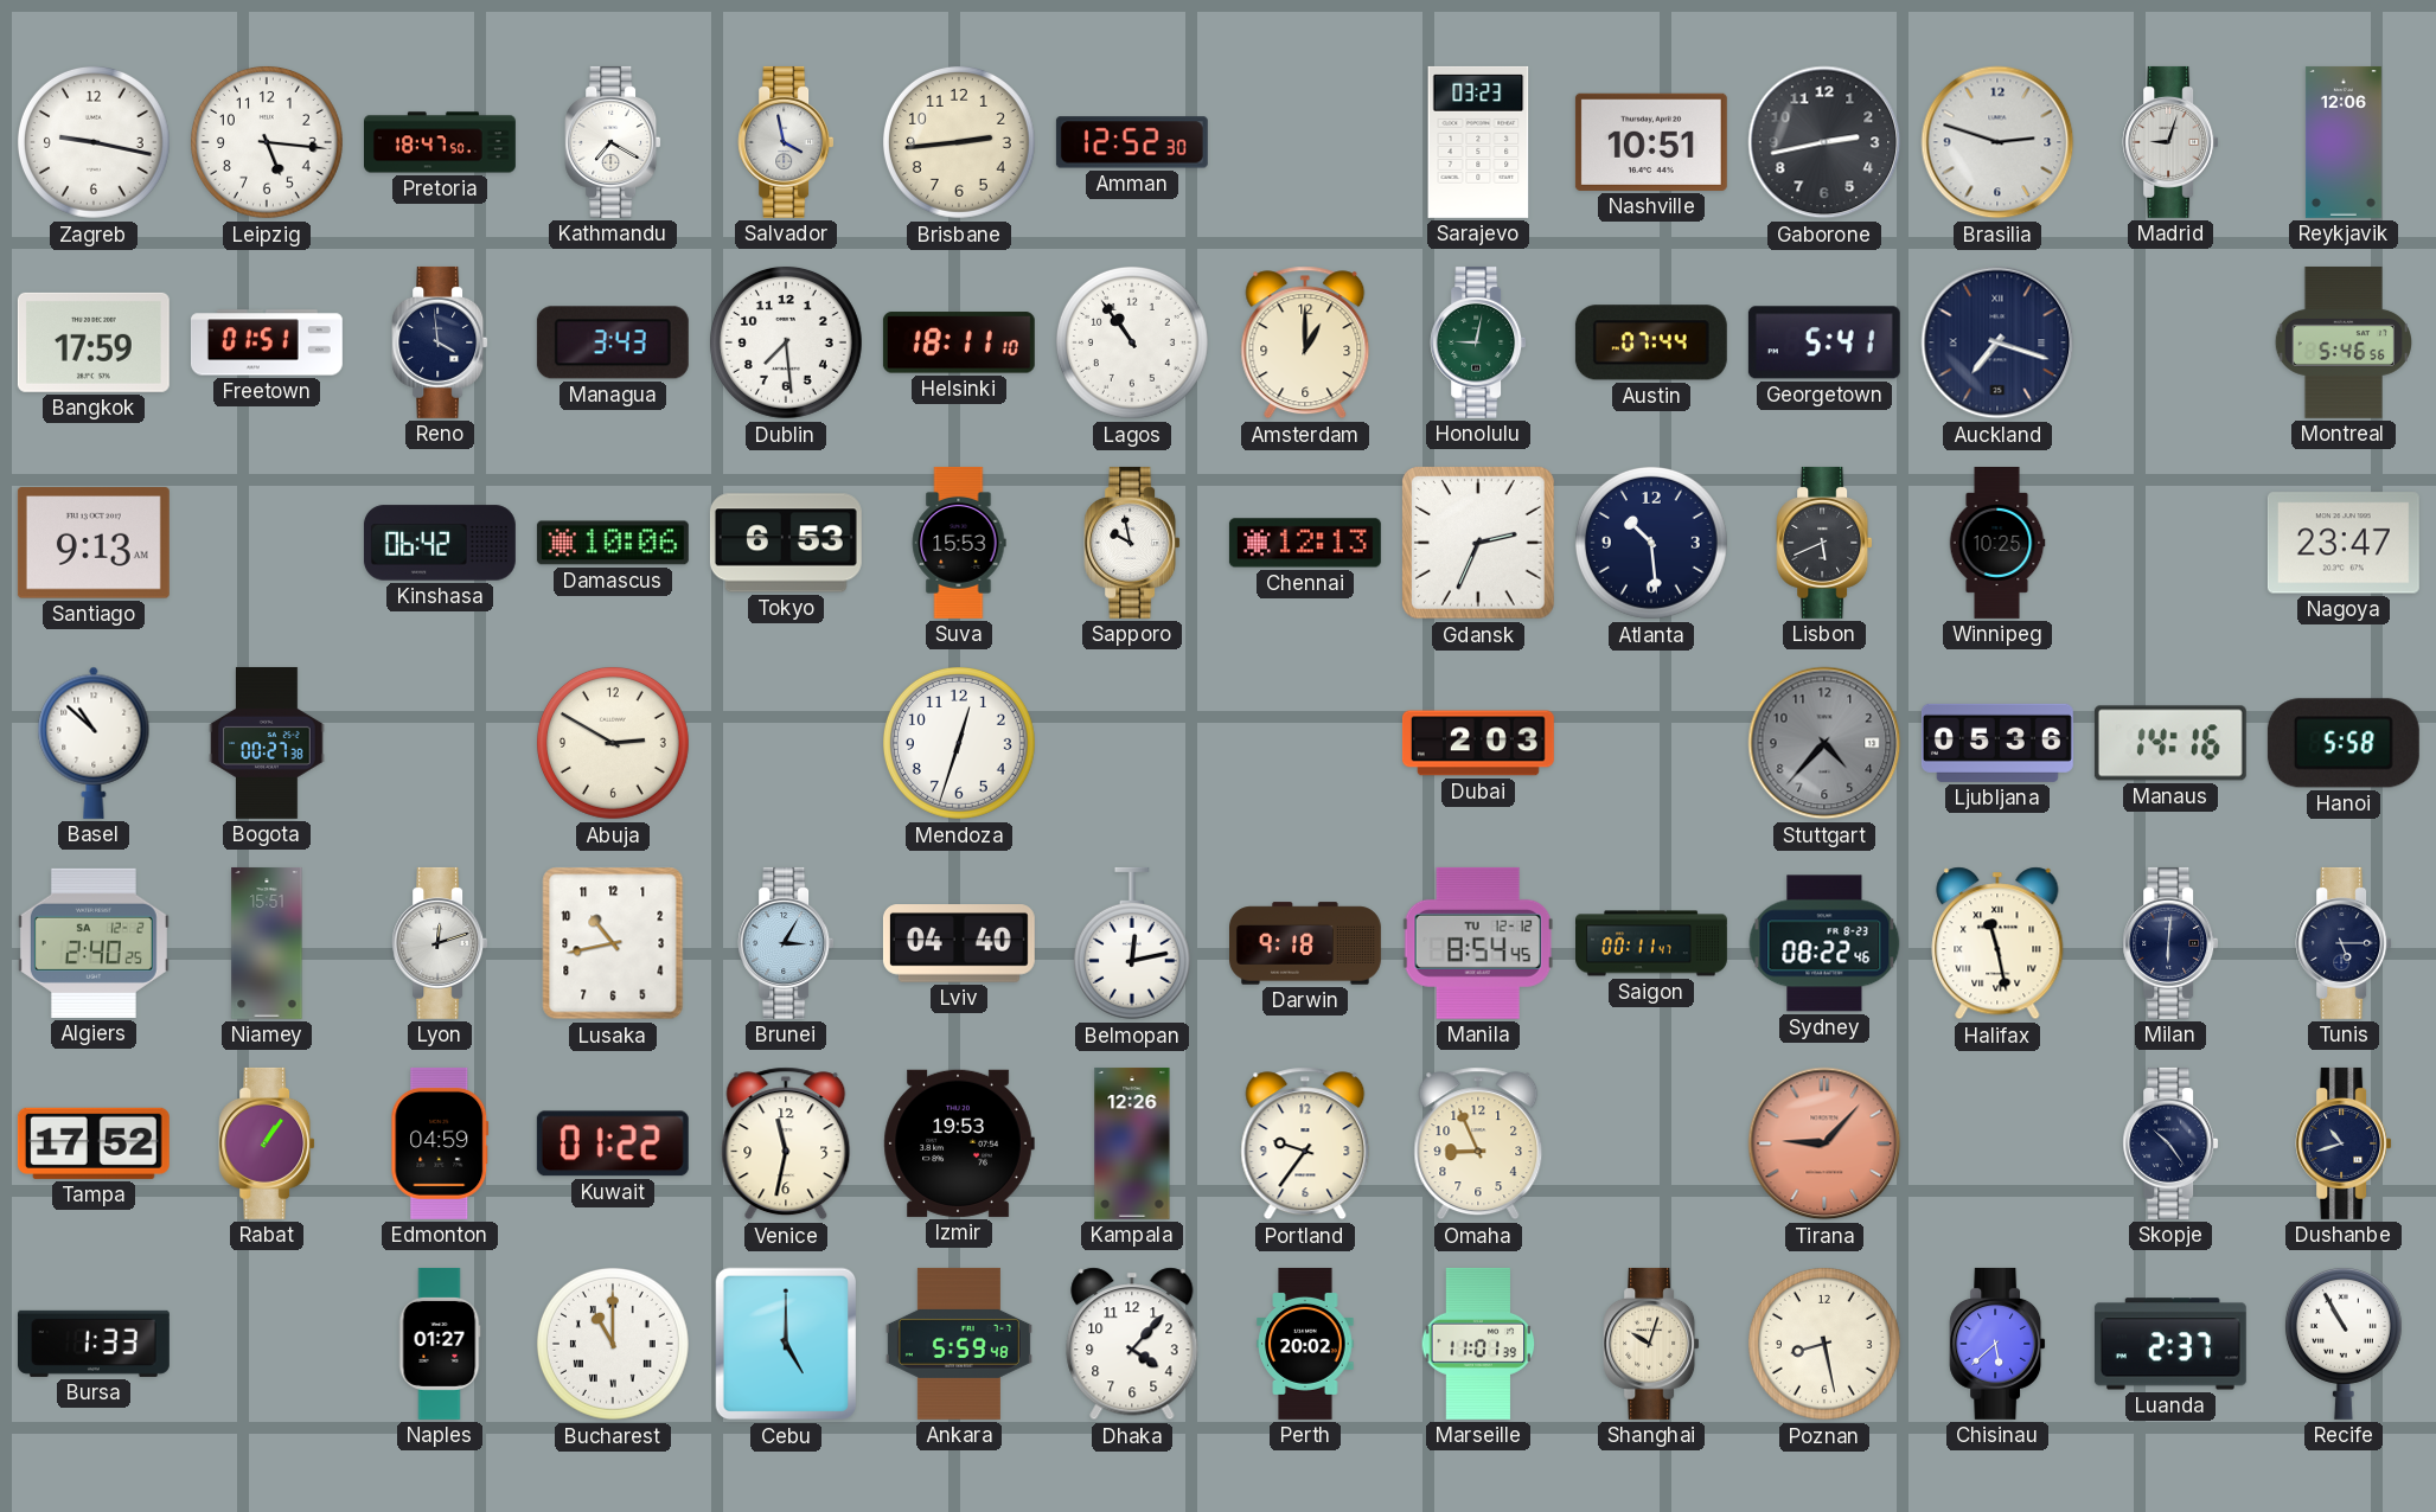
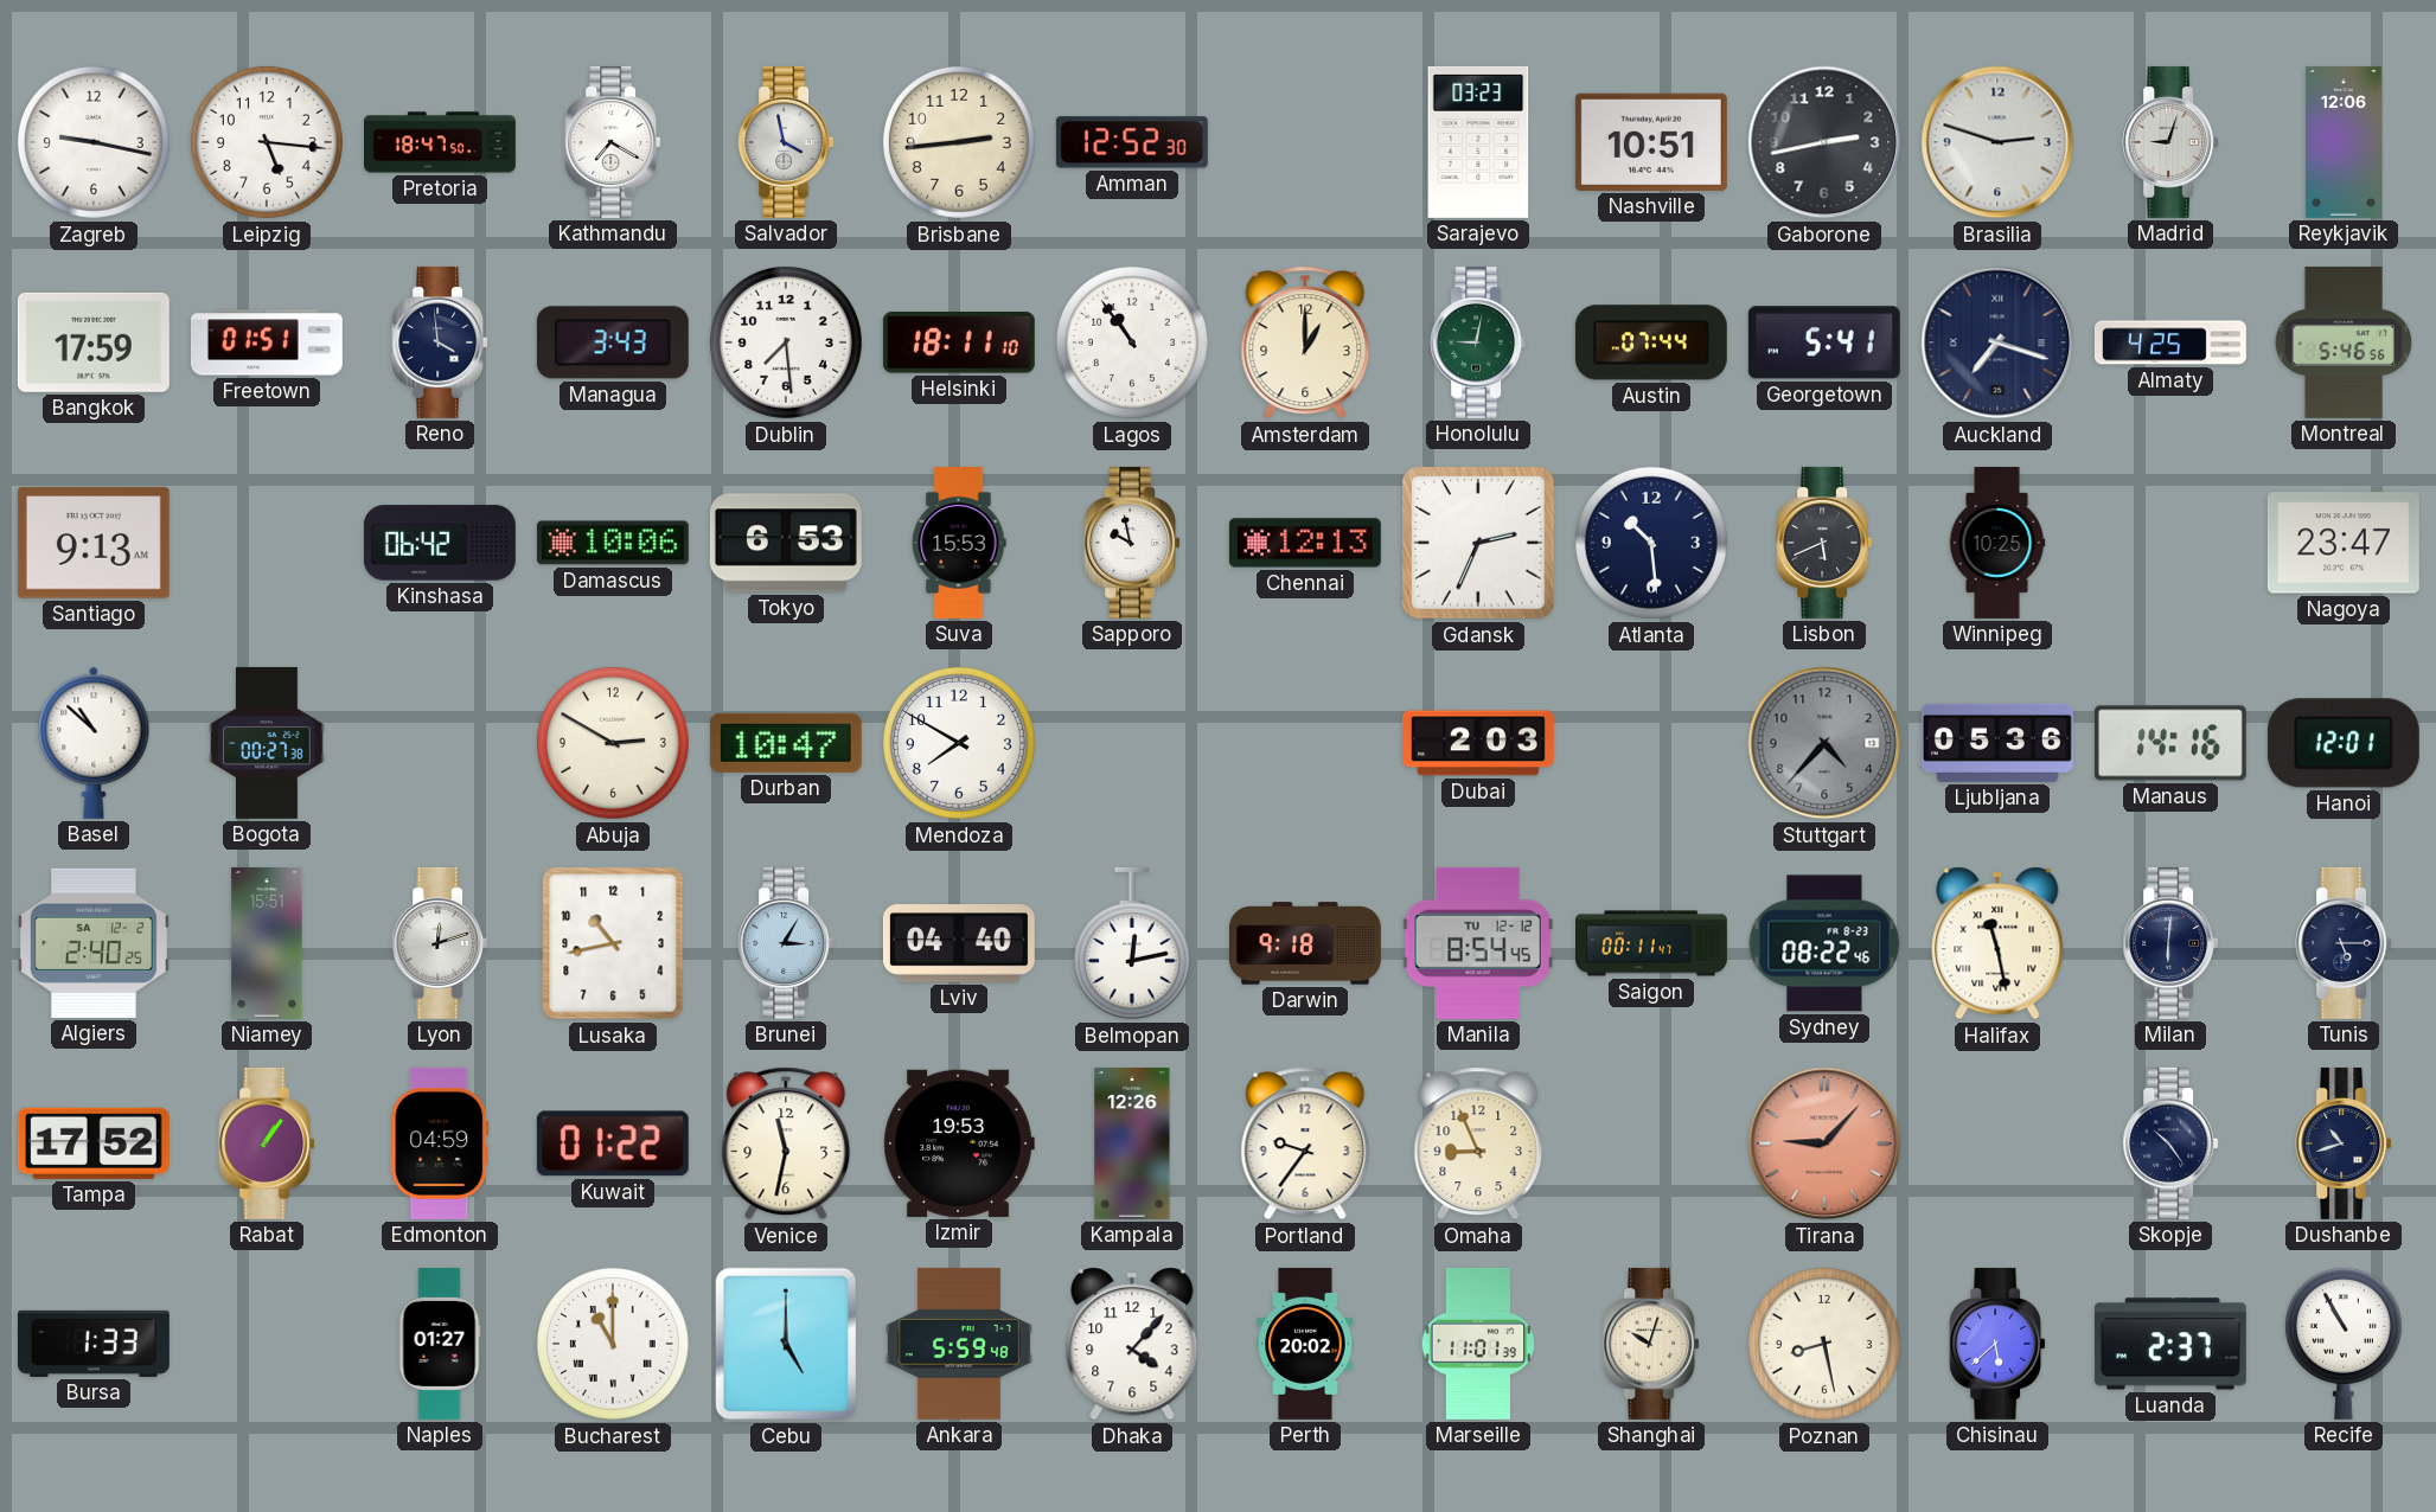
Almaty: none -> 4:25
Durban: none -> 10:47
Mendoza: 12:33 -> 7:50
Hanoi: 5:58 -> 12:01
